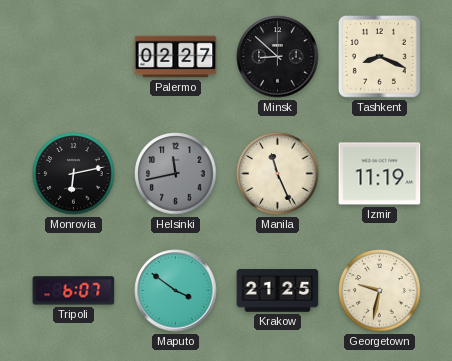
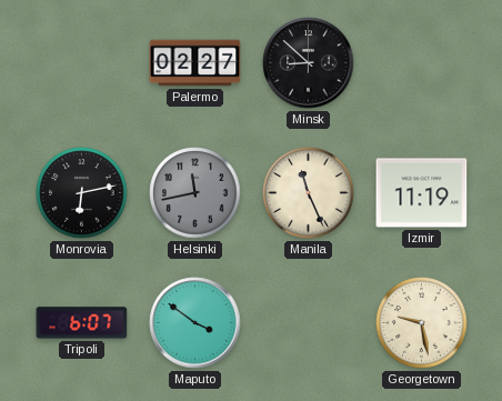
Tashkent: 8:19 -> none
Krakow: 21:25 -> none
Georgetown: 9:32 -> 9:28
